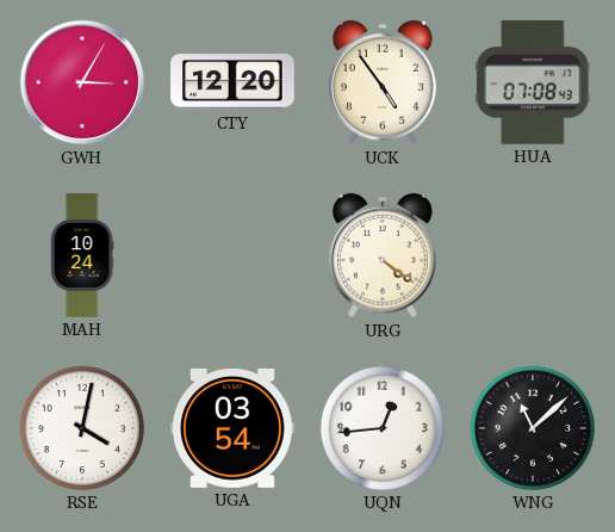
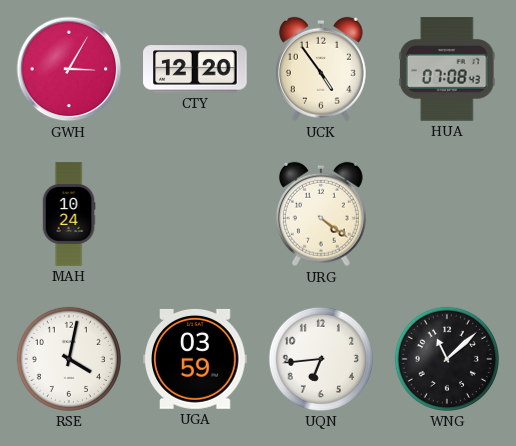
UGA: 03:54 -> 03:59
UQN: 12:44 -> 6:44
